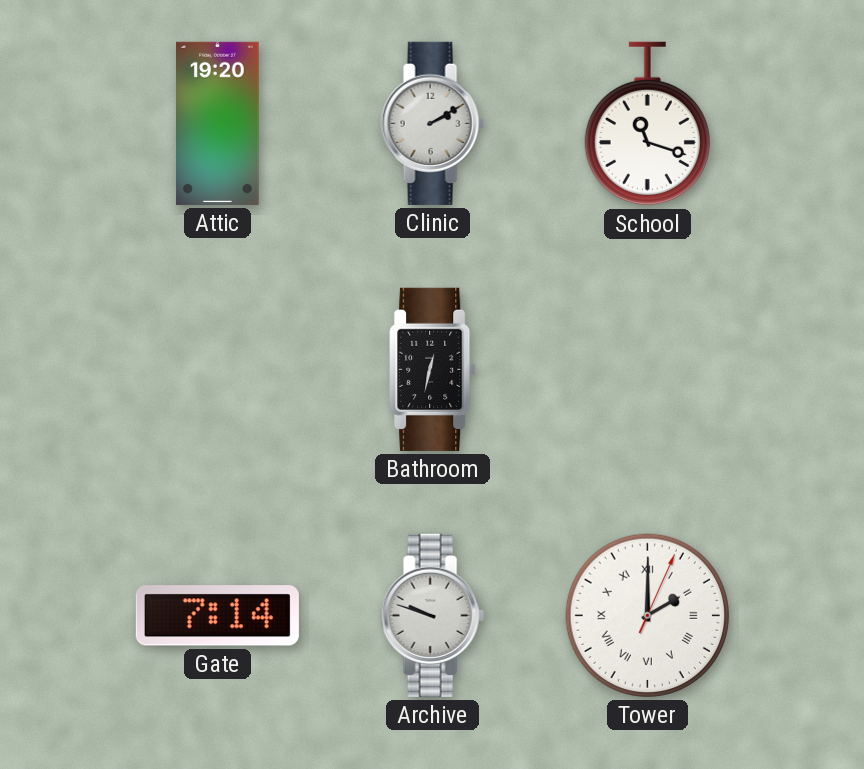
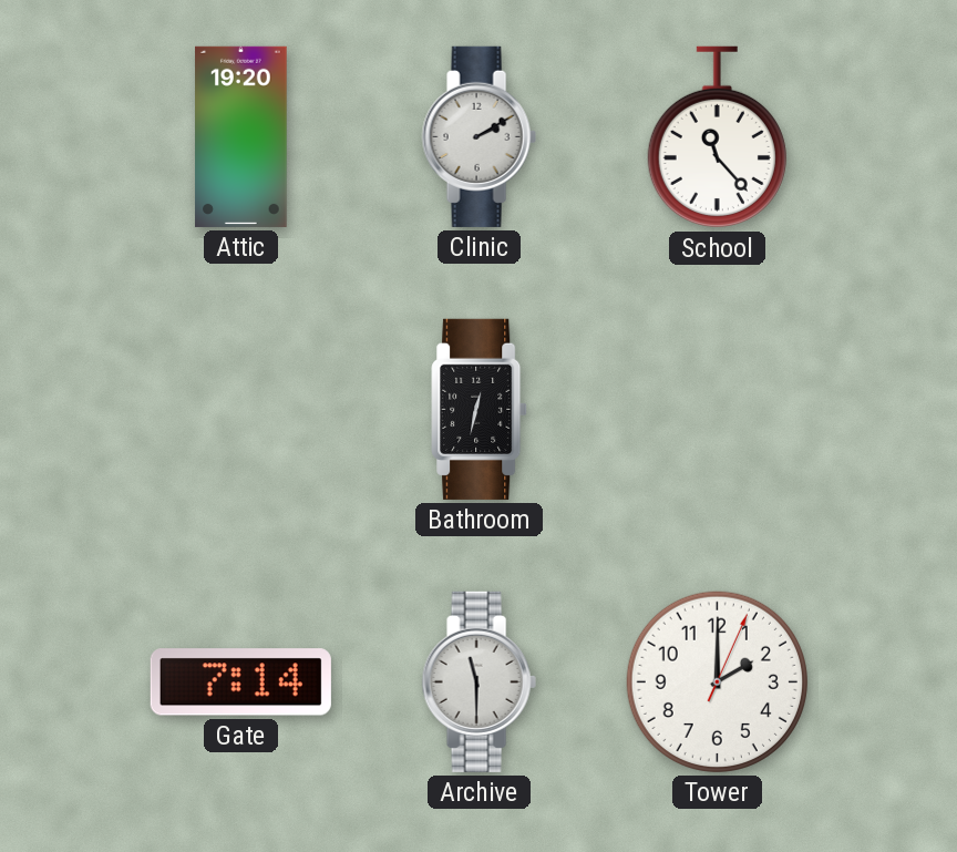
School: 11:18 -> 11:23
Archive: 9:48 -> 11:30
Tower numerals: Roman -> Arabic
